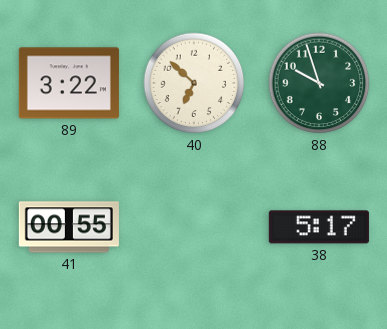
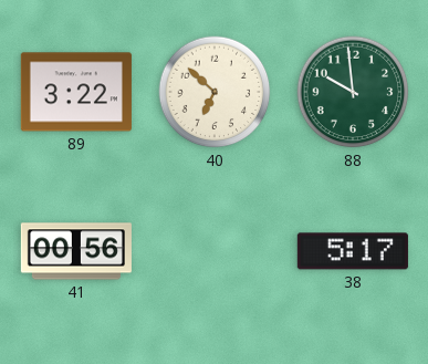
88: 9:57 -> 9:59
41: 00:55 -> 00:56
